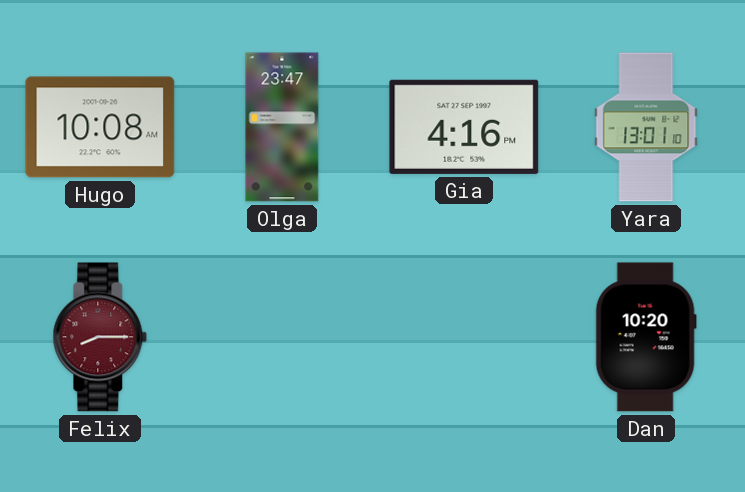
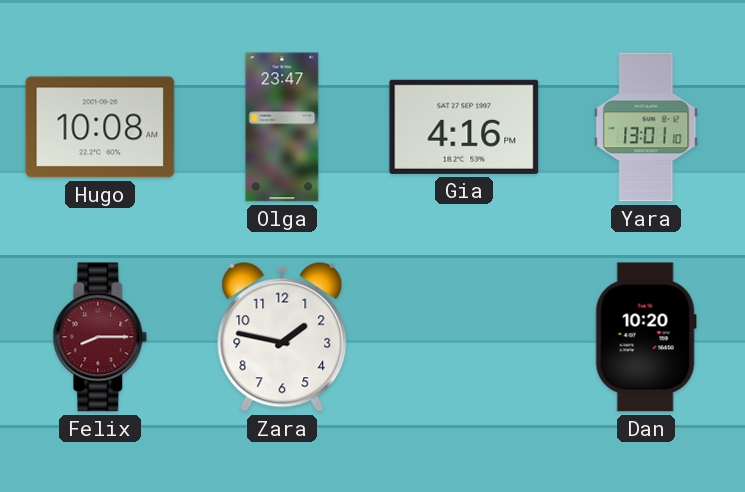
Zara: none -> 1:47
